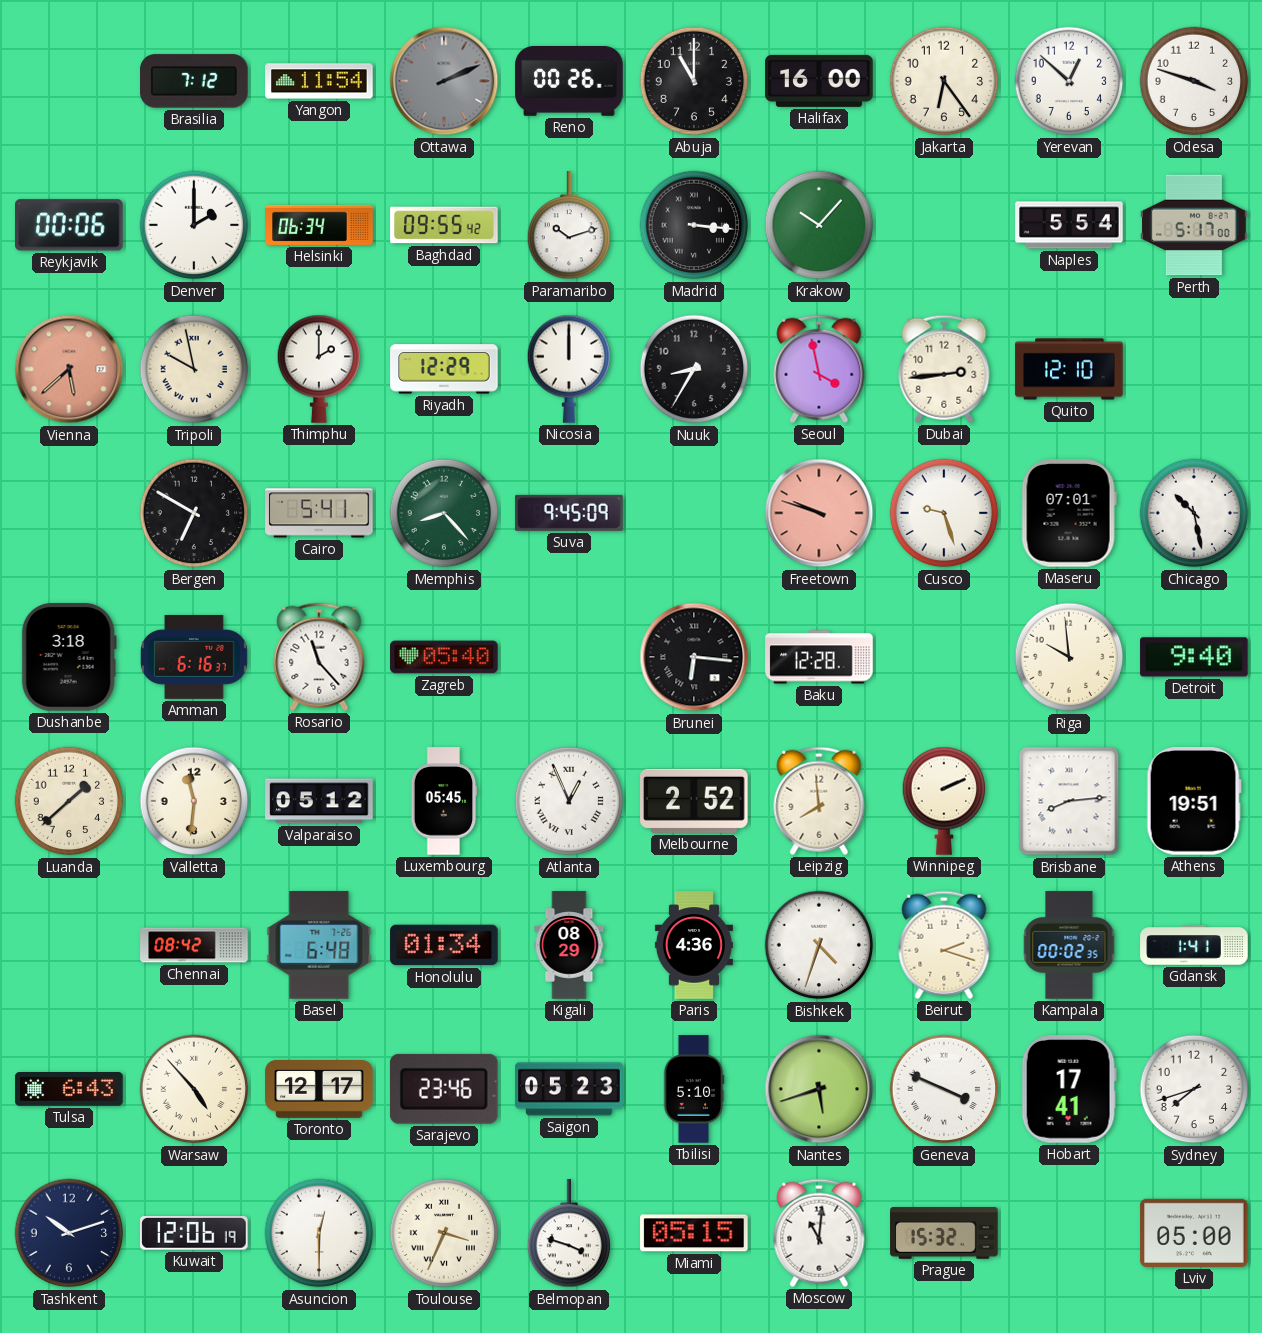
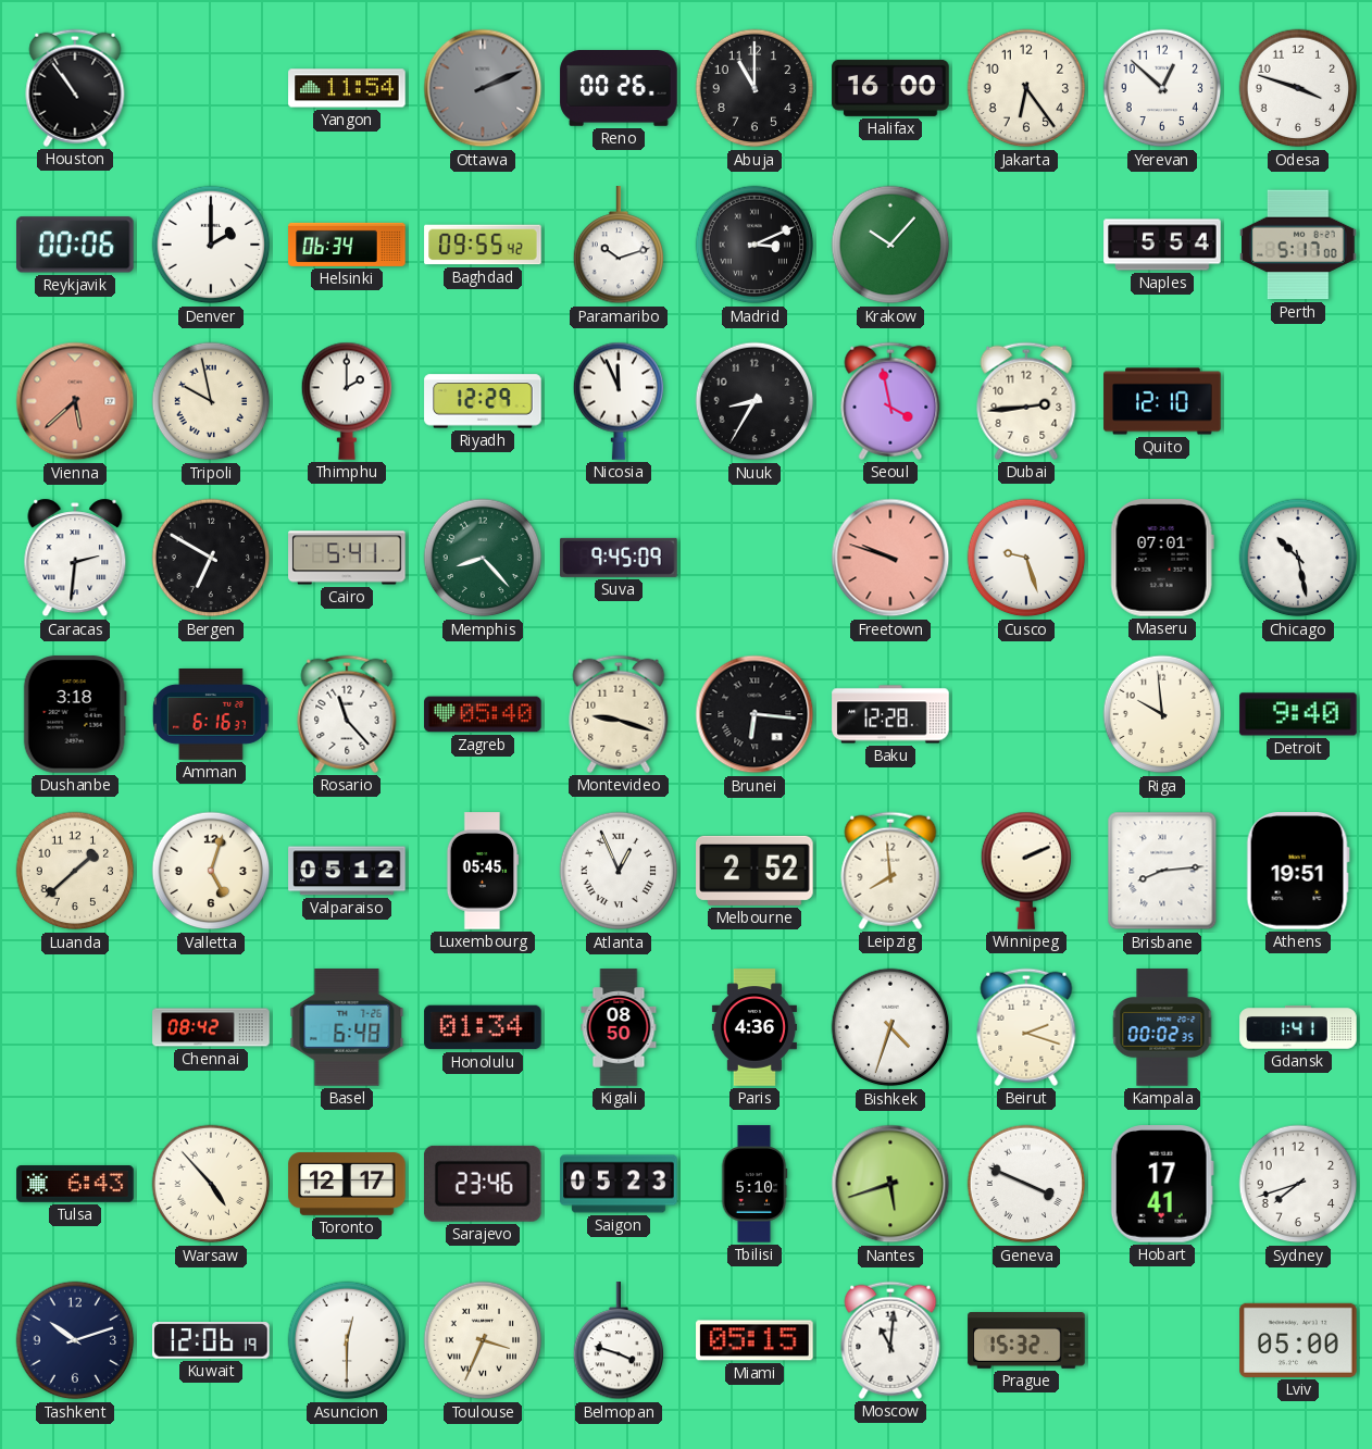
Houston: none -> 10:54
Brasilia: 7:12 -> none
Madrid: 3:16 -> 3:11
Nicosia: 12:00 -> 11:56
Caracas: none -> 2:31
Montevideo: none -> 9:18
Valletta: 11:31 -> 5:03
Kigali: 08:29 -> 08:50
